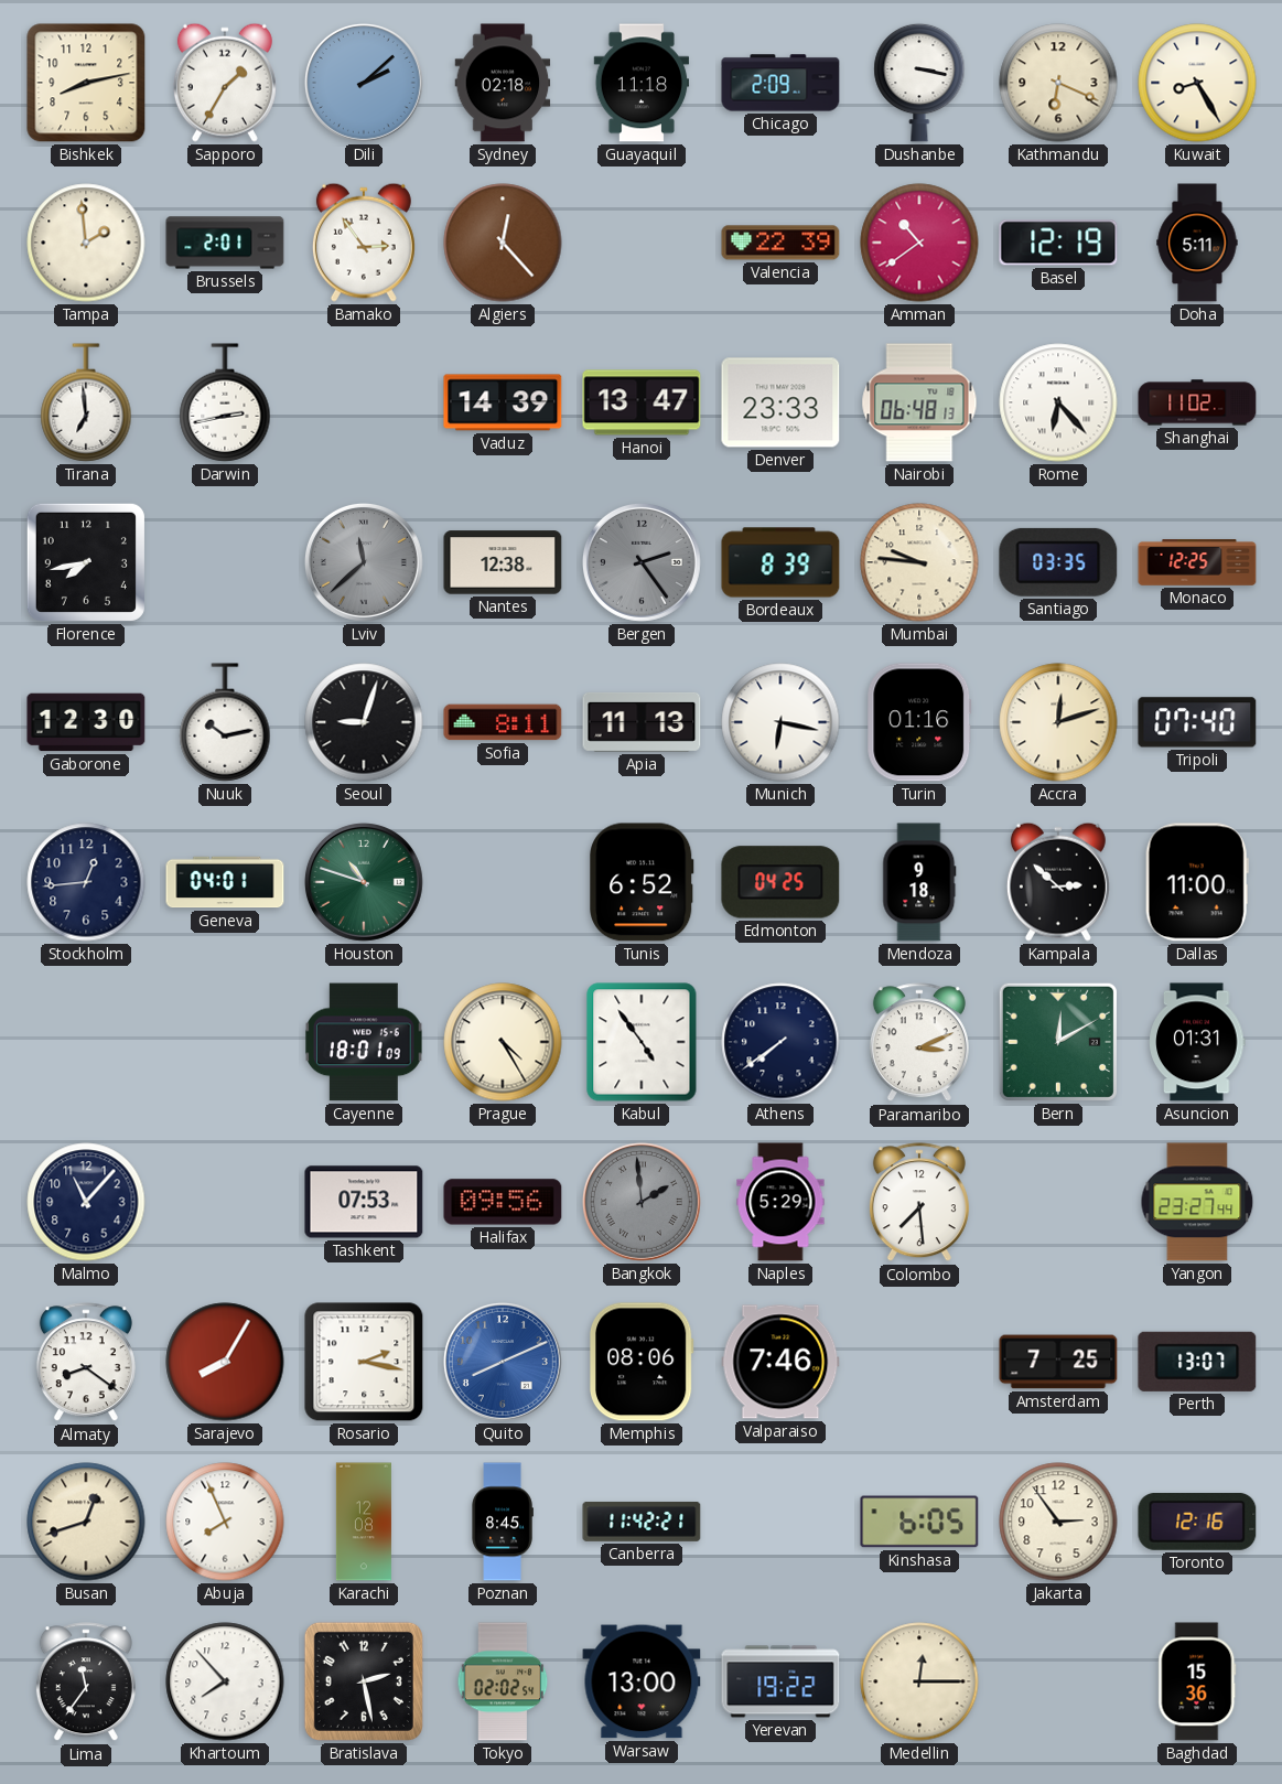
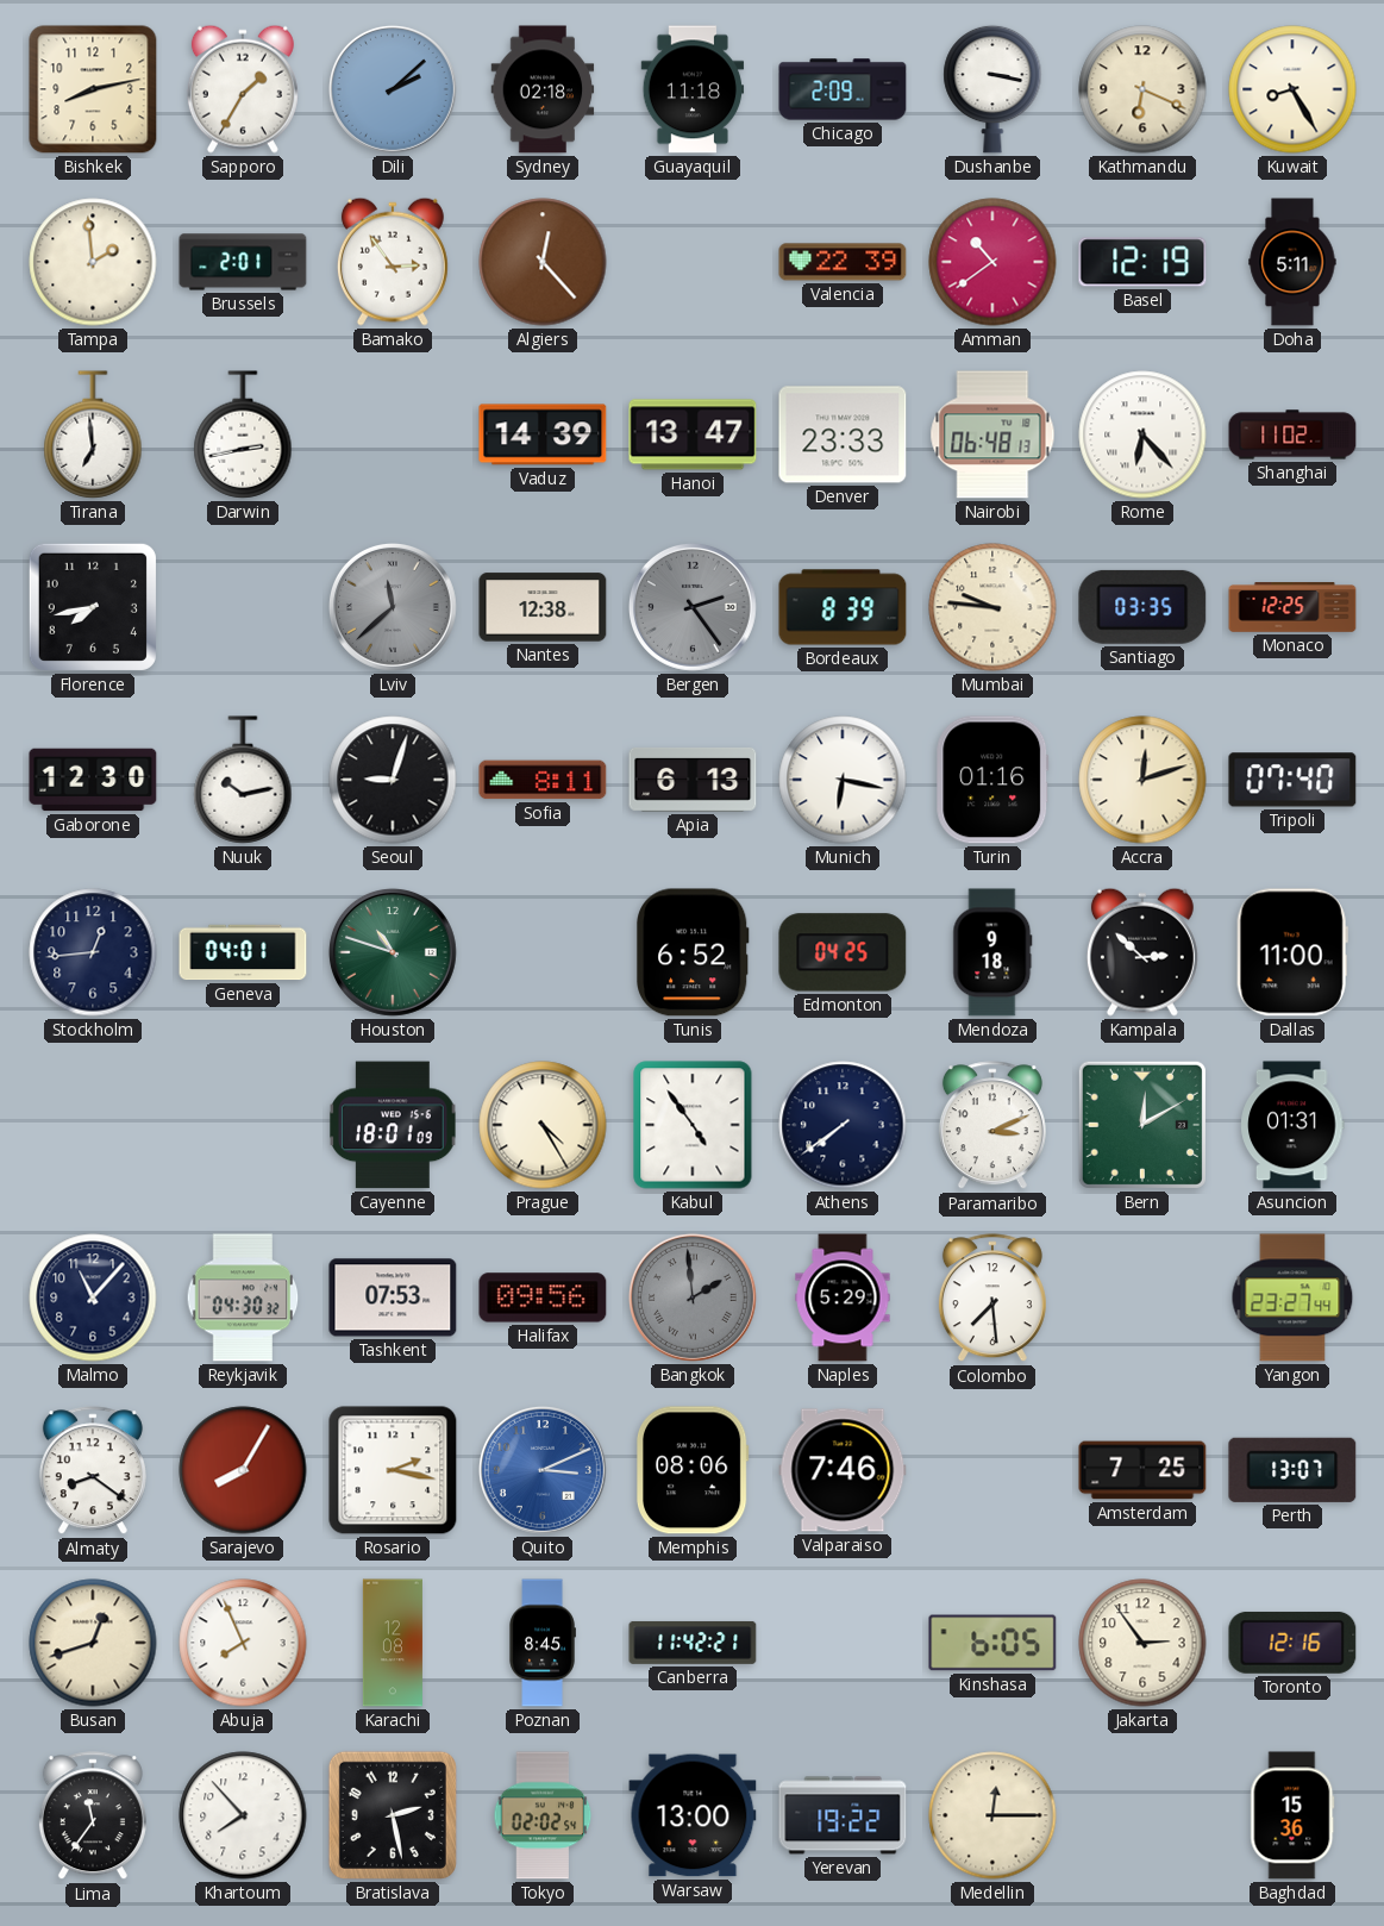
Apia: 11:13 -> 6:13
Reykjavik: none -> 04:30
Quito: 8:11 -> 3:11
